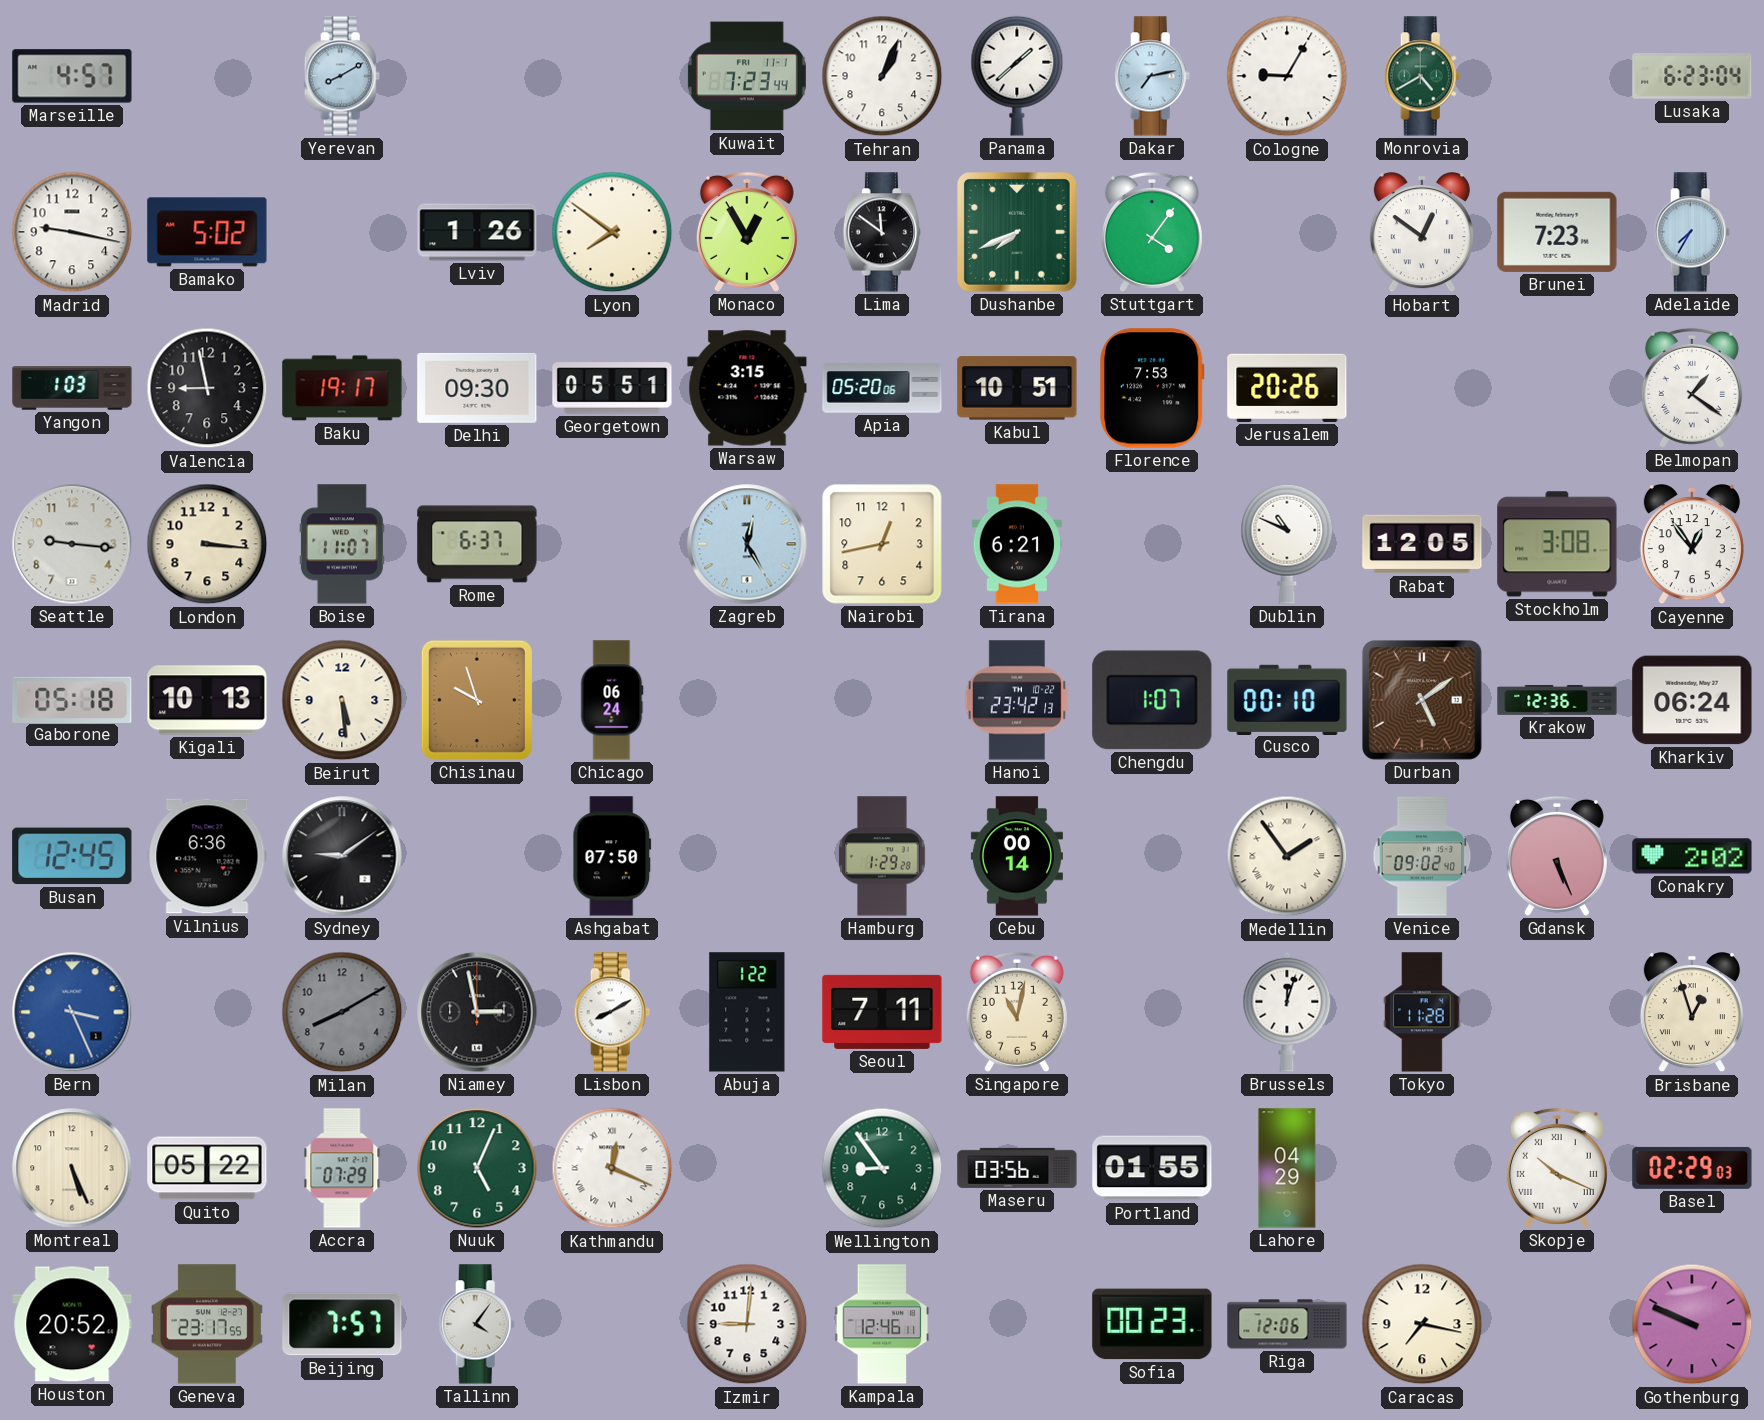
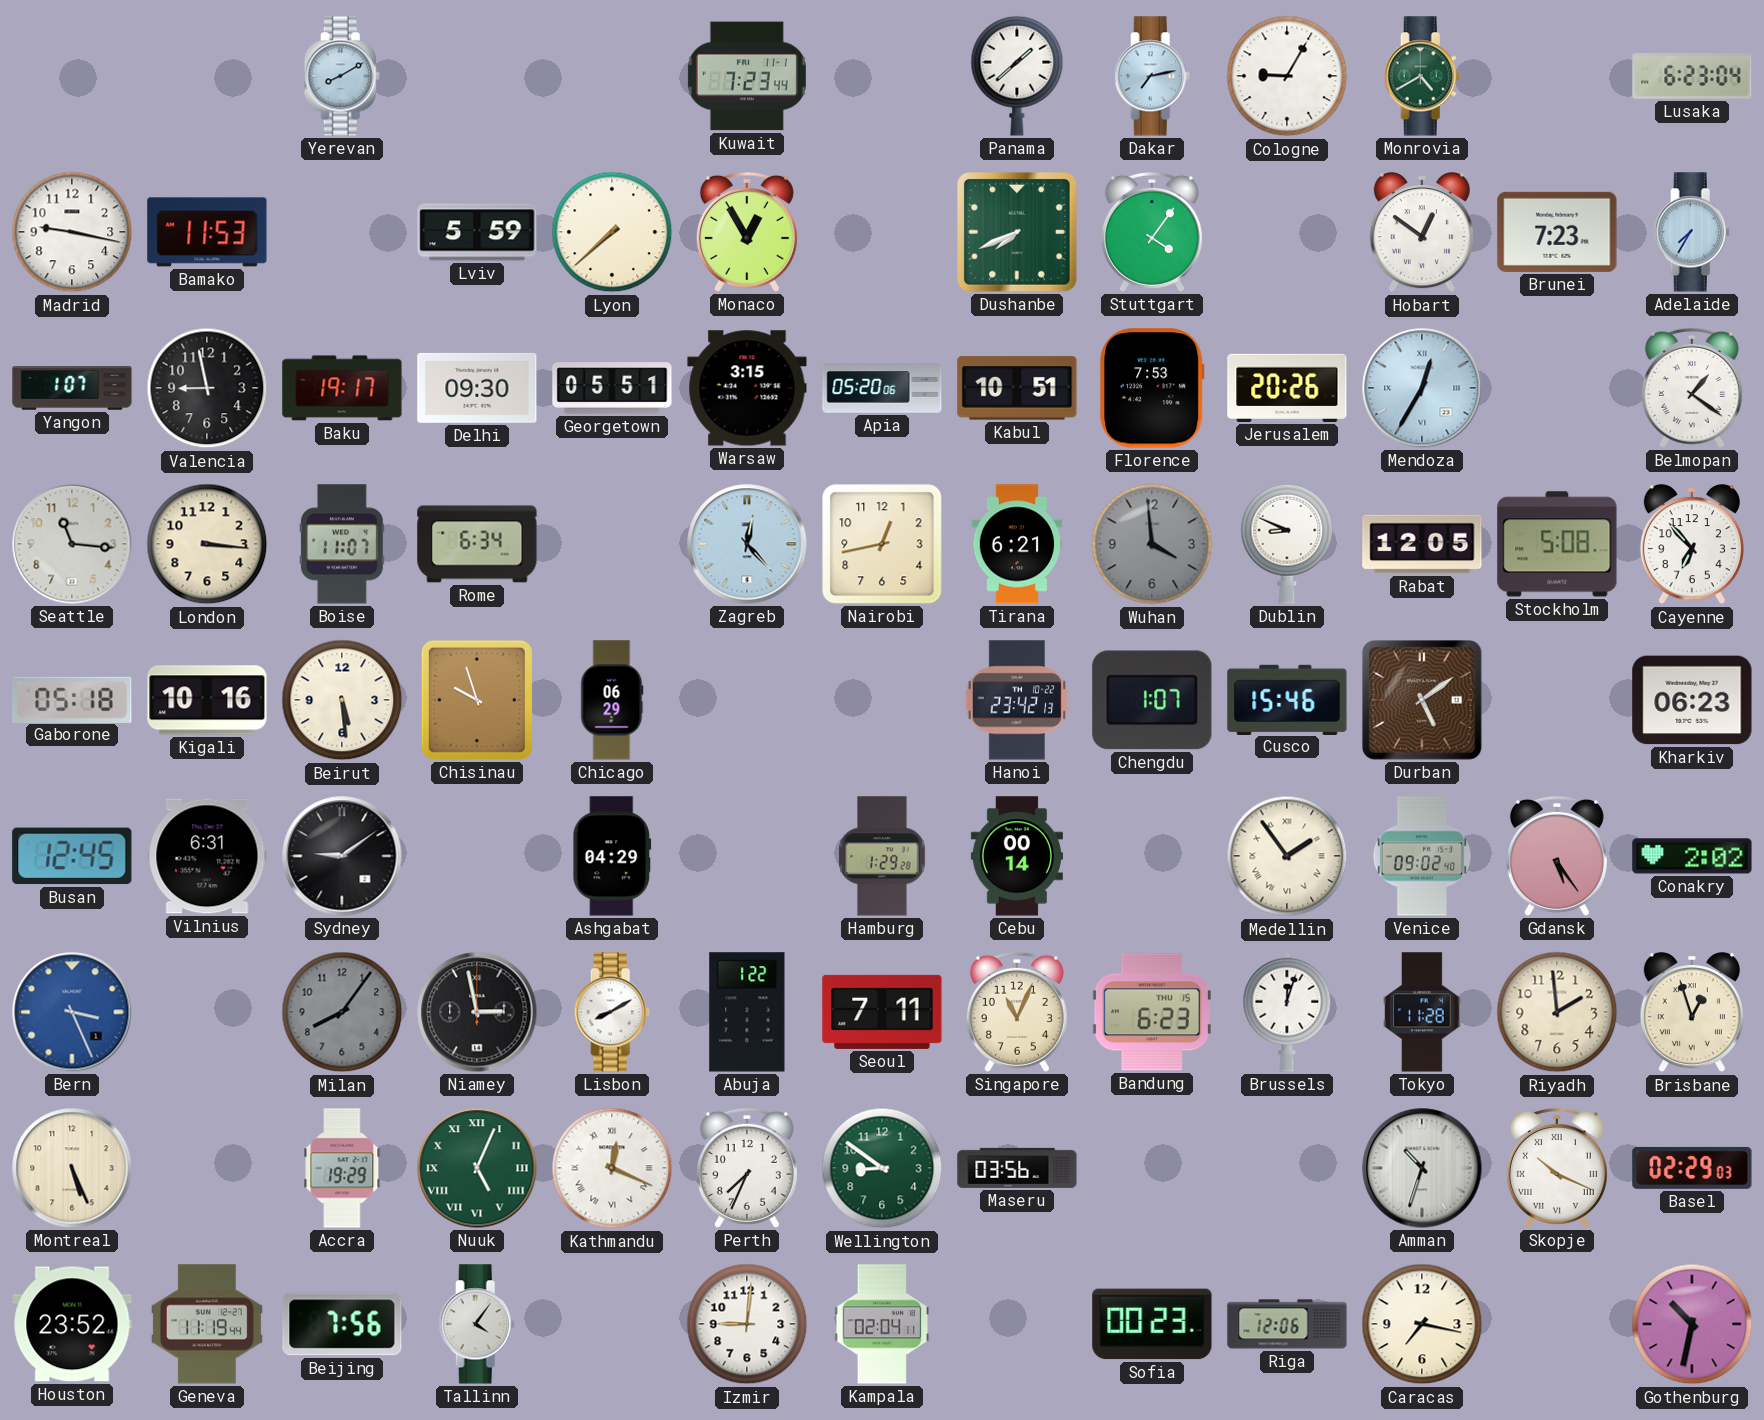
Marseille: 4:57 -> none
Tehran: 1:04 -> none
Bamako: 5:02 -> 11:53
Lviv: 1:26 -> 5:59
Lyon: 7:51 -> 7:38
Lima: 11:51 -> none
Yangon: 1:03 -> 1:07
Mendoza: none -> 12:35
Seattle: 9:16 -> 11:16
Rome: 6:37 -> 6:34
Zagreb: 12:25 -> 12:23
Wuhan: none -> 3:59
Dublin: 10:49 -> 8:49
Stockholm: 3:08 -> 5:08
Cayenne: 12:54 -> 6:53
Kigali: 10:13 -> 10:16
Chicago: 06:24 -> 06:29
Cusco: 00:10 -> 15:46
Krakow: 12:36 -> none
Kharkiv: 06:24 -> 06:23
Vilnius: 6:36 -> 6:31
Ashgabat: 07:50 -> 04:29
Gdansk: 5:26 -> 5:24
Milan: 8:10 -> 8:06
Singapore: 11:02 -> 11:04
Bandung: none -> 6:23
Riyadh: none -> 1:59
Quito: 05:22 -> none
Accra: 07:29 -> 19:29
Nuuk numerals: Arabic -> Roman
Perth: none -> 7:34
Wellington: 8:54 -> 8:51
Portland: 01:55 -> none
Lahore: 04:29 -> none
Amman: none -> 10:33
Houston: 20:52 -> 23:52
Geneva: 23:17 -> 11:19
Beijing: 7:57 -> 7:56
Kampala: 12:46 -> 02:04
Gothenburg: 9:49 -> 10:32
